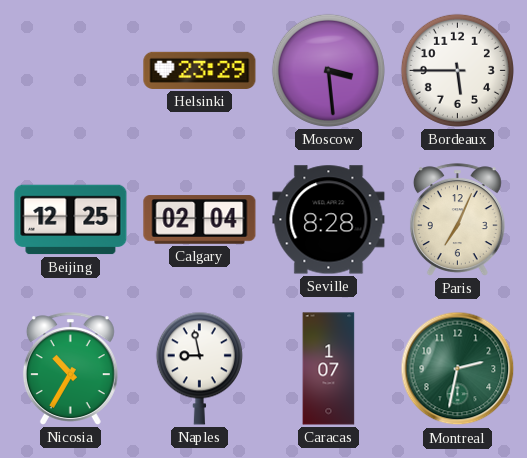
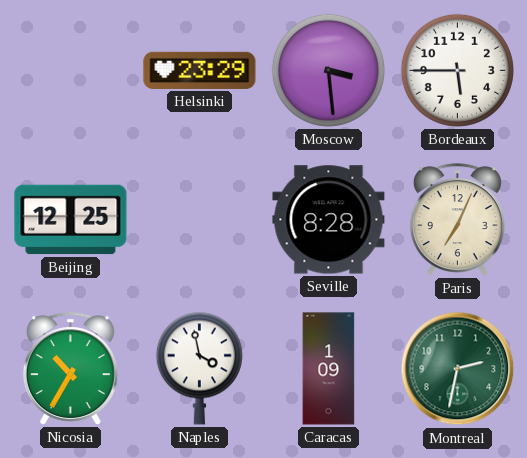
Calgary: 02:04 -> none
Naples: 8:58 -> 3:58
Caracas: 1:07 -> 1:09
